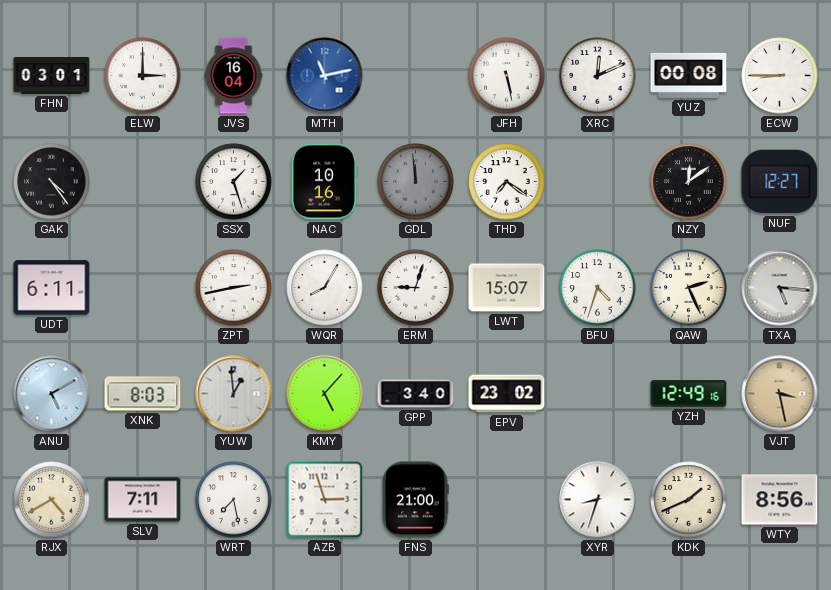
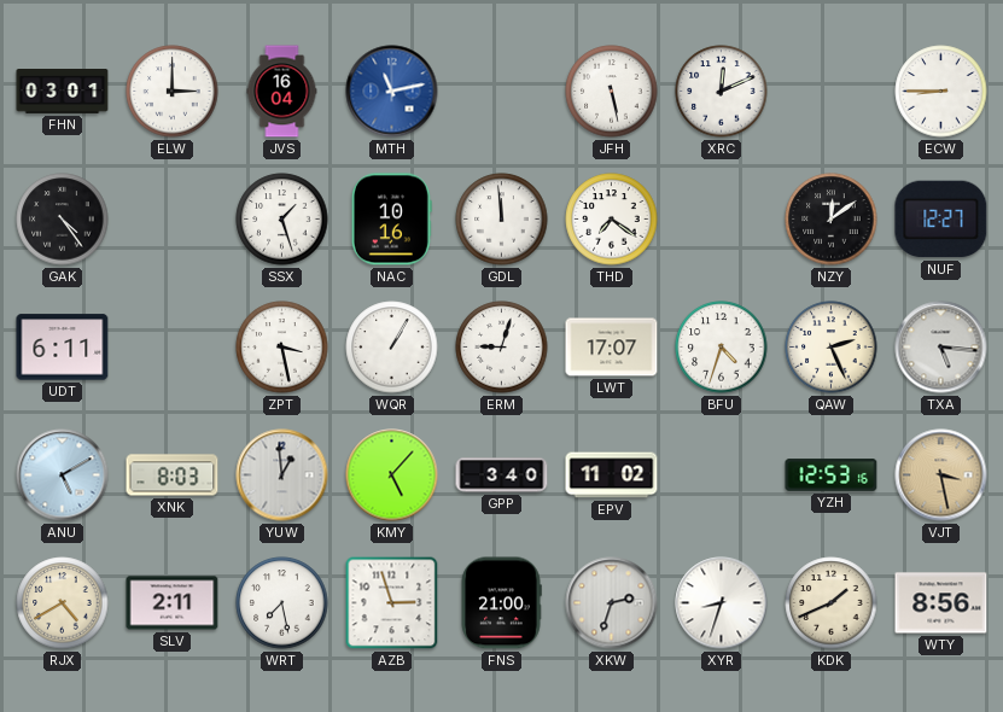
YUZ: 00:08 -> none
GDL dial: grey -> white
ZPT: 2:43 -> 3:28
WQR: 8:05 -> 1:05
LWT: 15:07 -> 17:07
EPV: 23:02 -> 11:02
YZH: 12:49 -> 12:53
SLV: 7:11 -> 2:11
XKW: none -> 2:33
